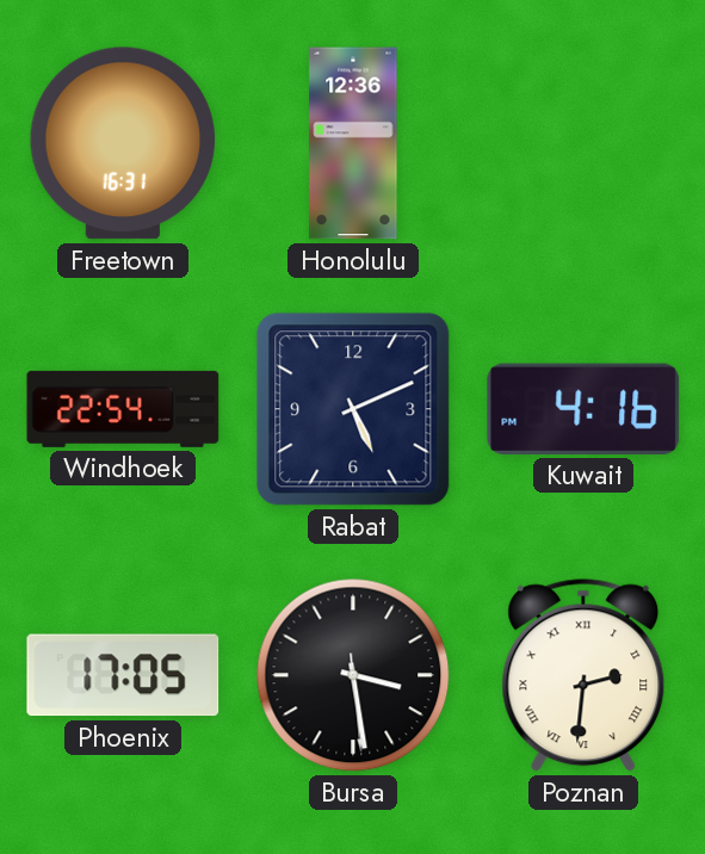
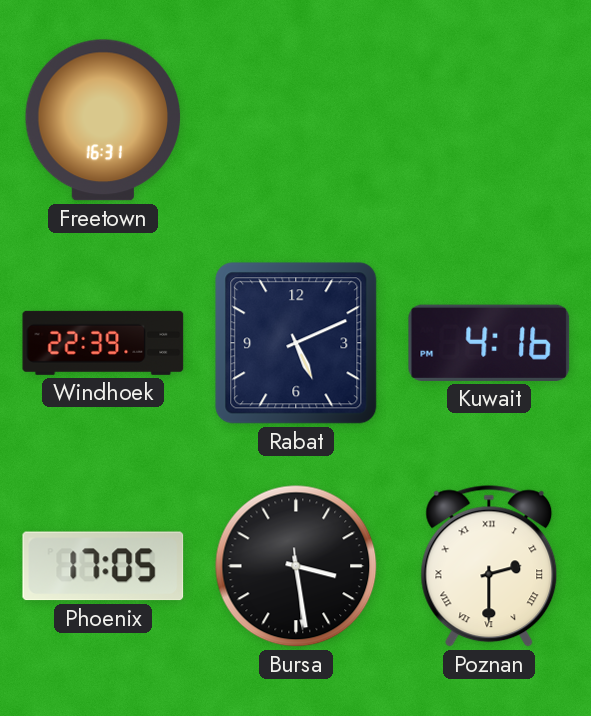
Honolulu: 12:36 -> none
Windhoek: 22:54 -> 22:39
Poznan: 2:31 -> 2:30
